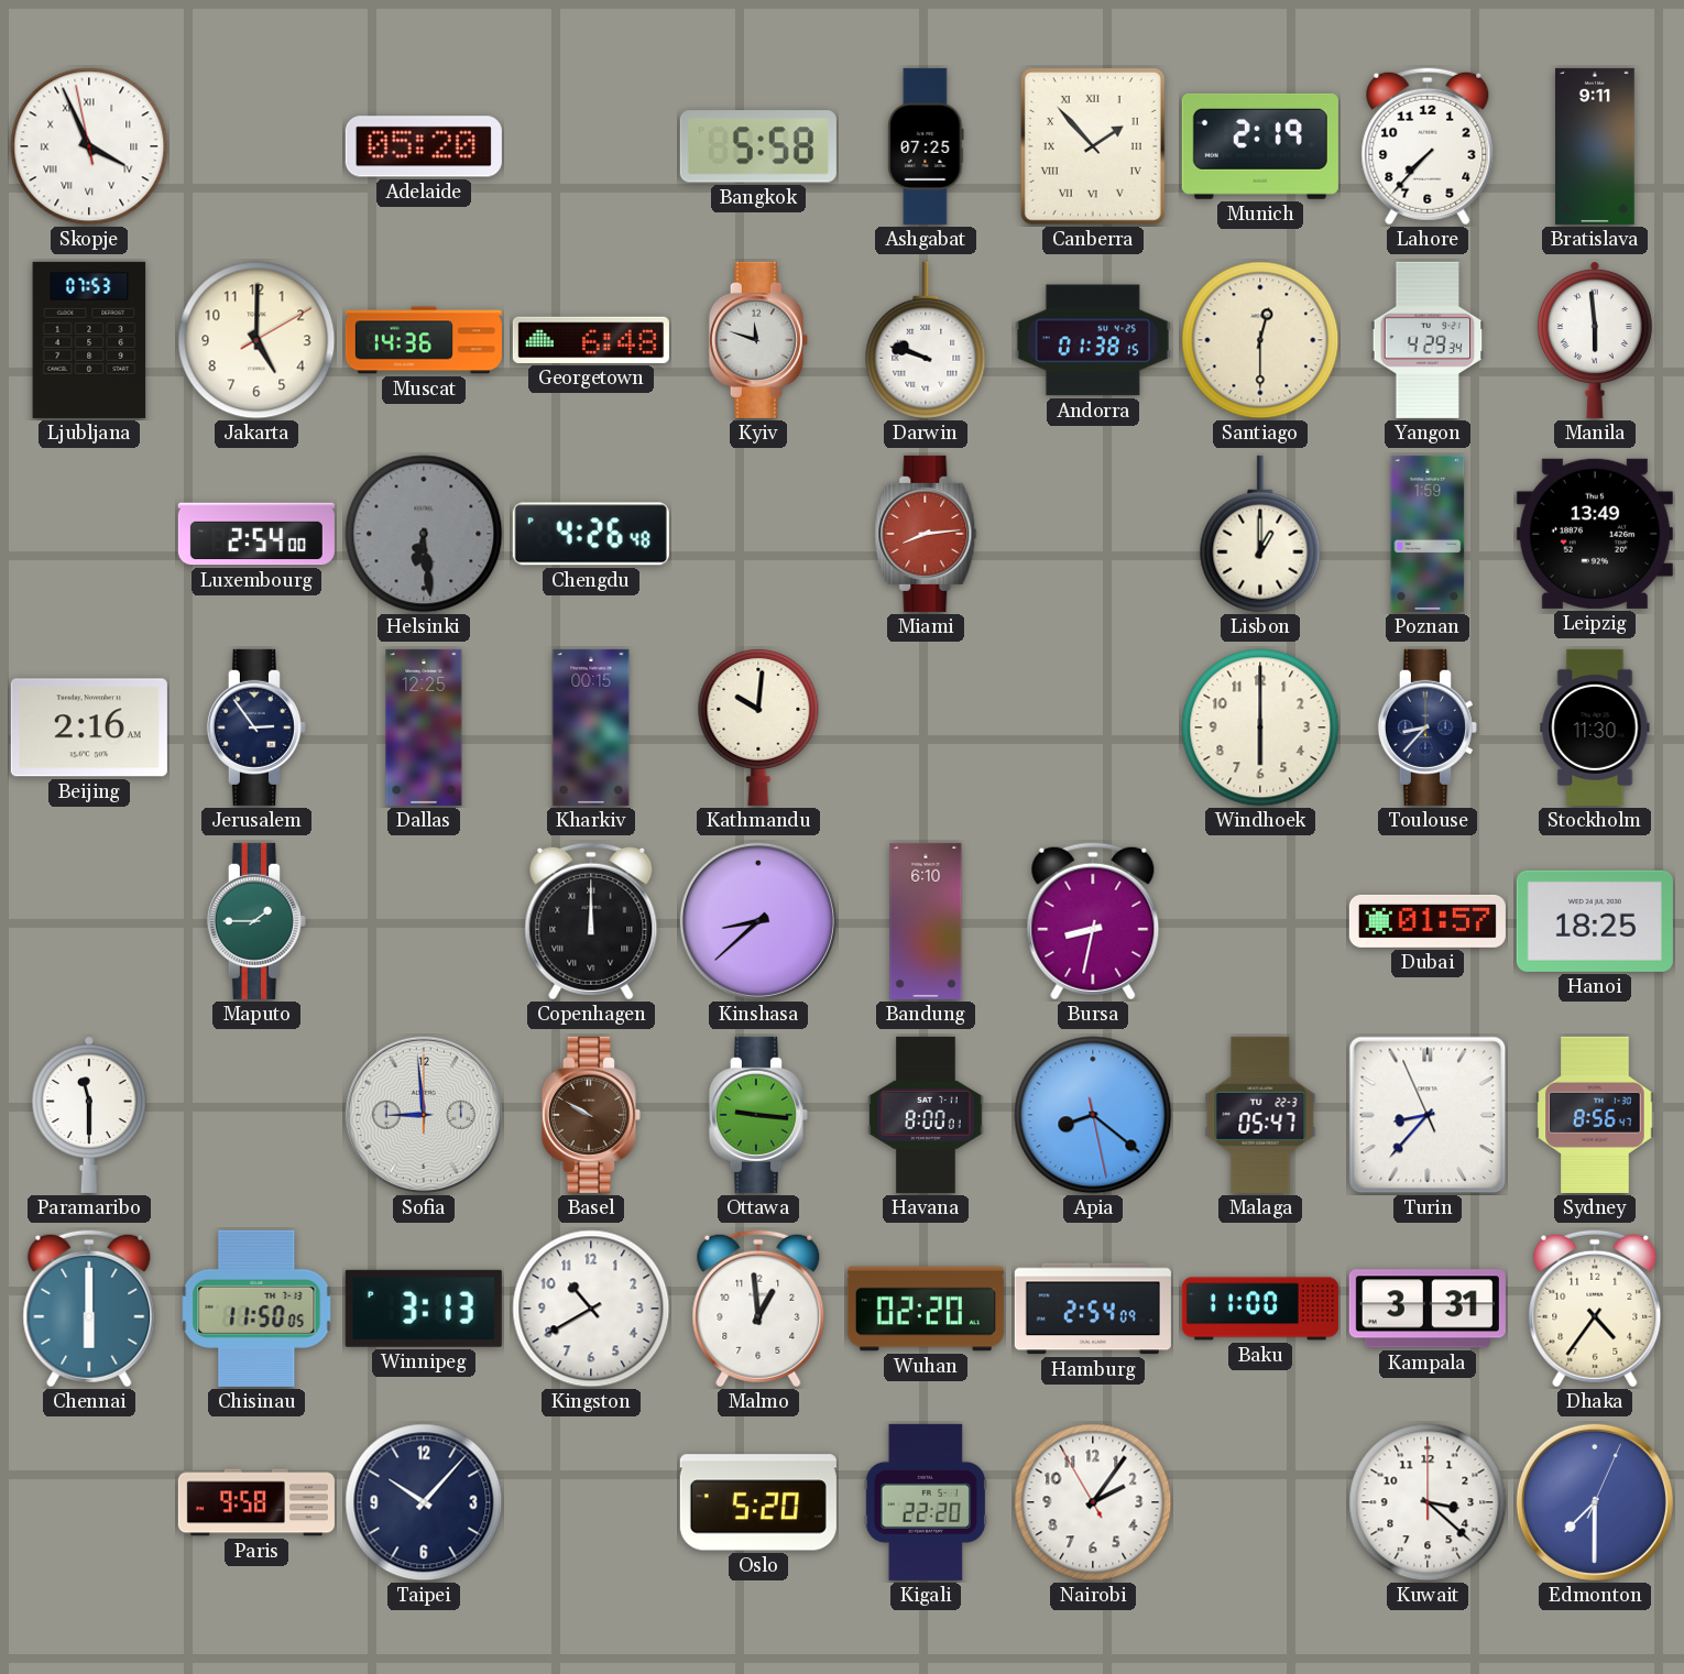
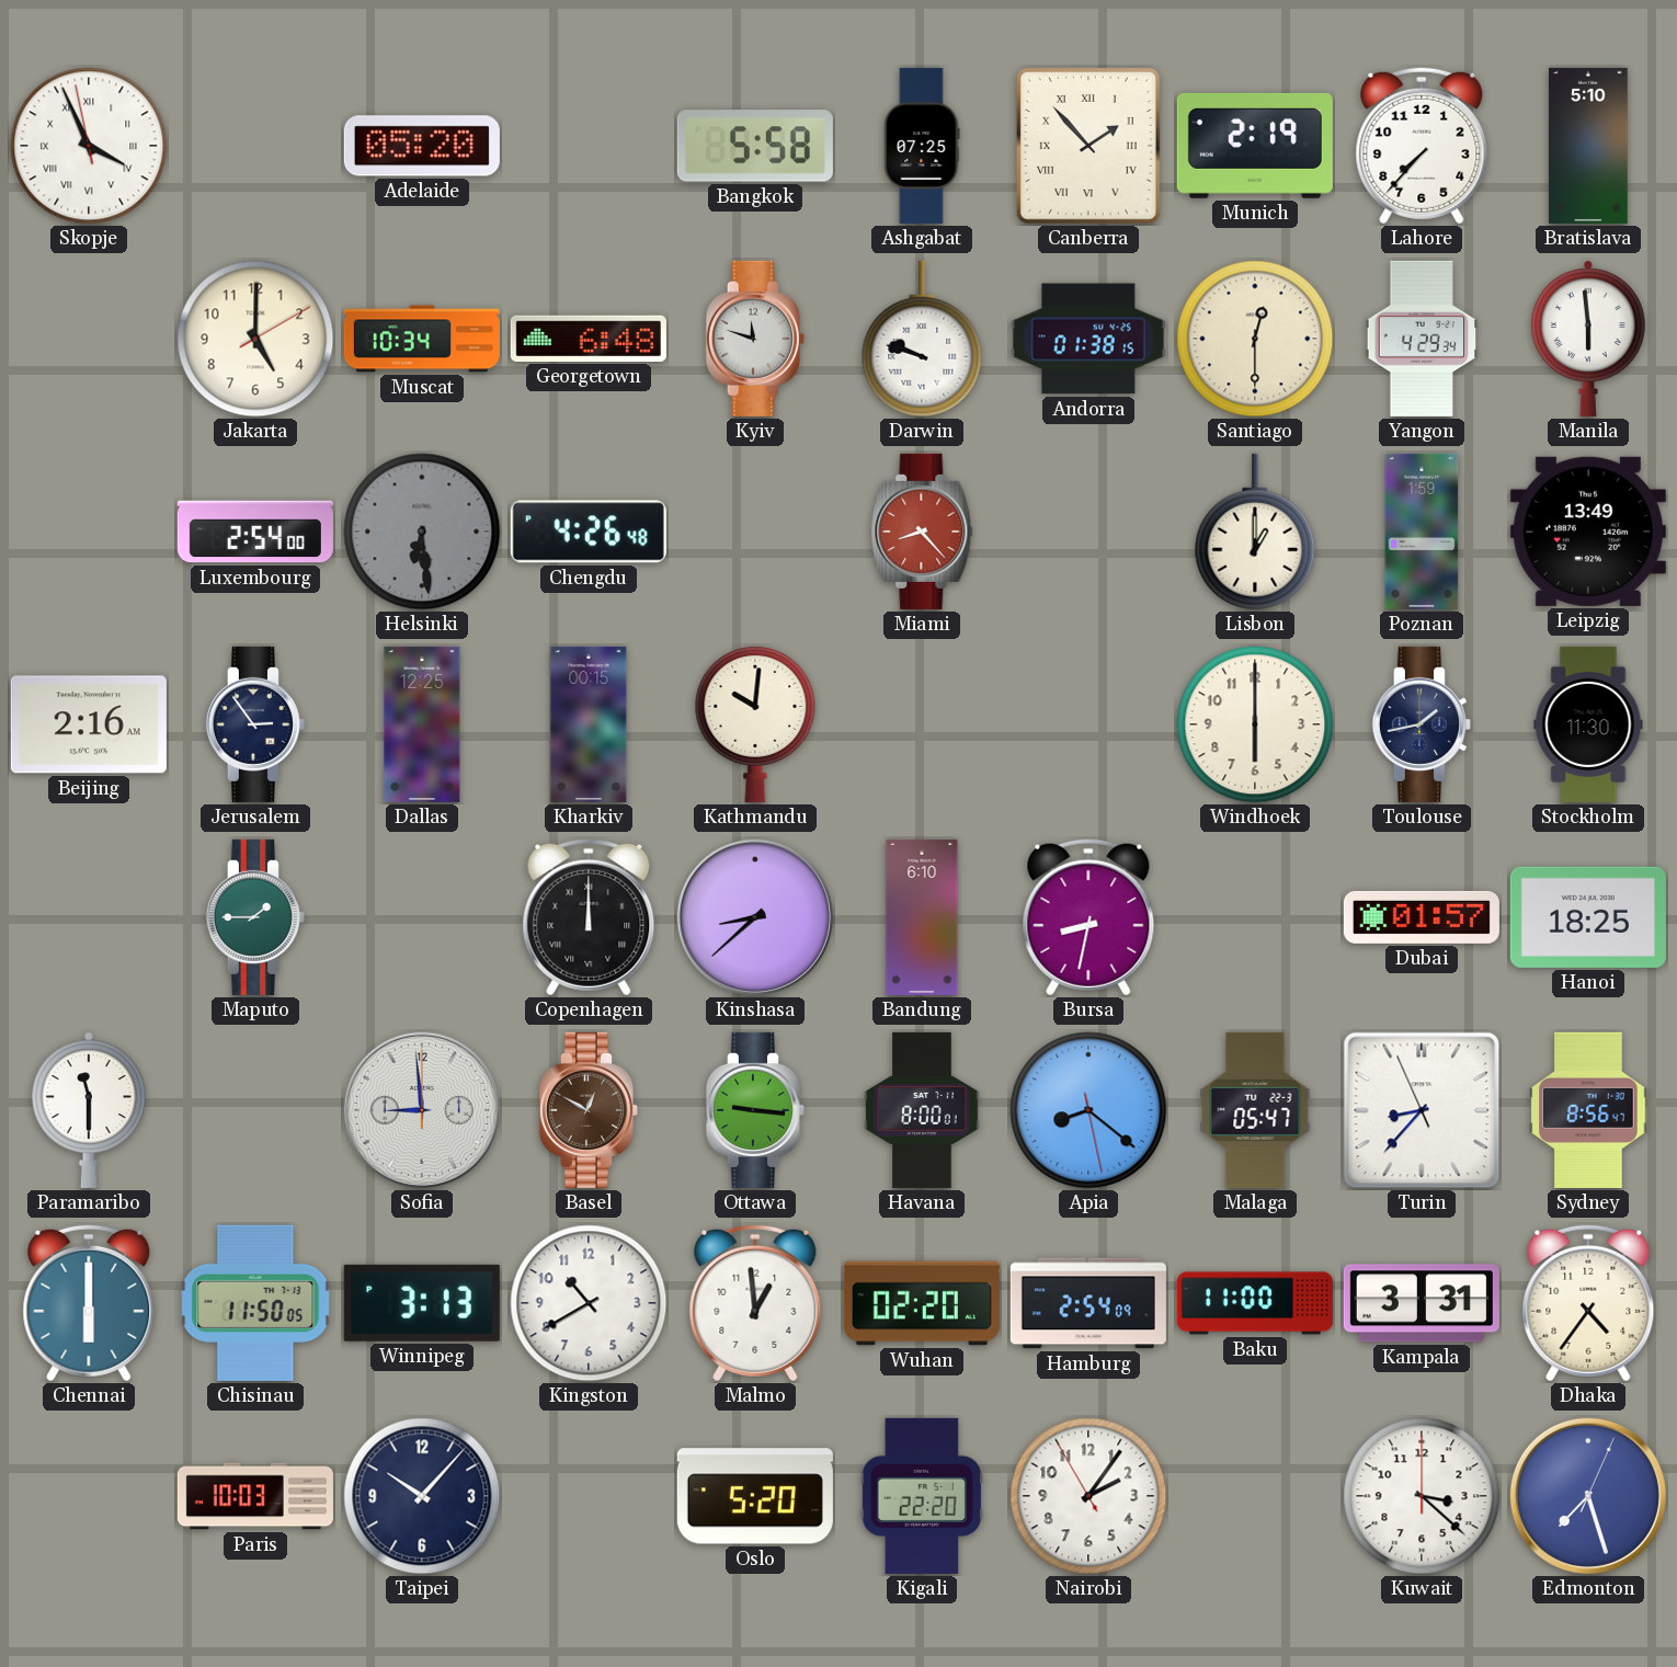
Bratislava: 9:11 -> 5:10
Ljubljana: 07:53 -> none
Muscat: 14:36 -> 10:34
Miami: 8:14 -> 8:23
Toulouse: 8:37 -> 1:43
Basel: 9:50 -> 12:50
Paris: 9:58 -> 10:03
Edmonton: 7:30 -> 7:27
